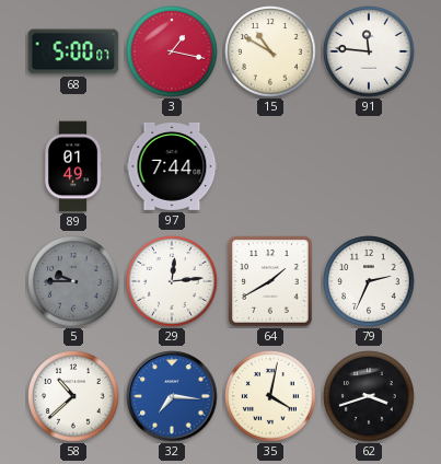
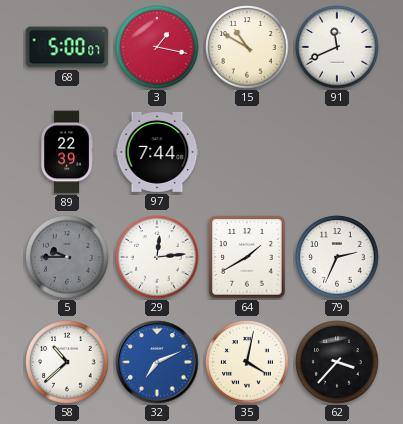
91: 11:46 -> 11:41
89: 01:49 -> 22:39
32: 7:16 -> 7:11
62: 3:42 -> 3:37
